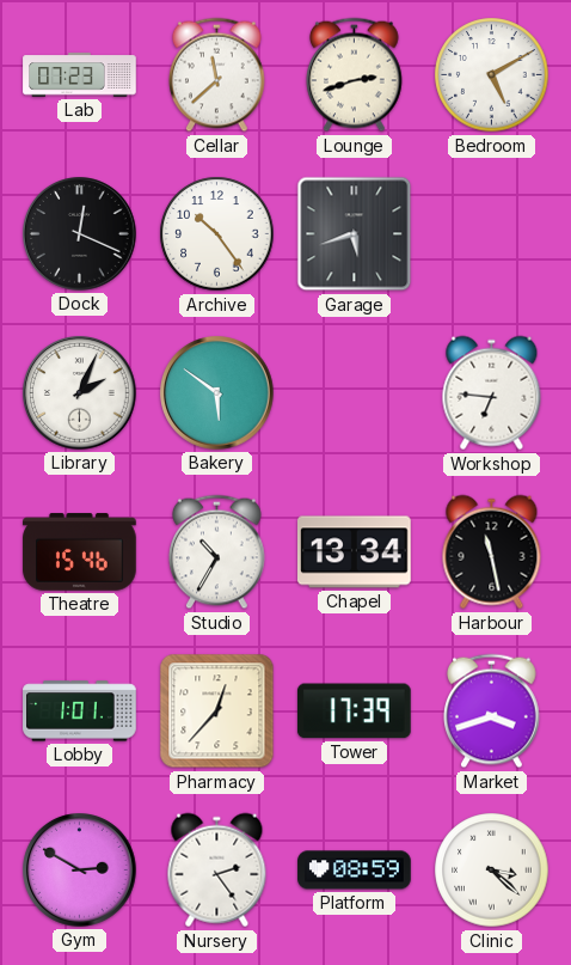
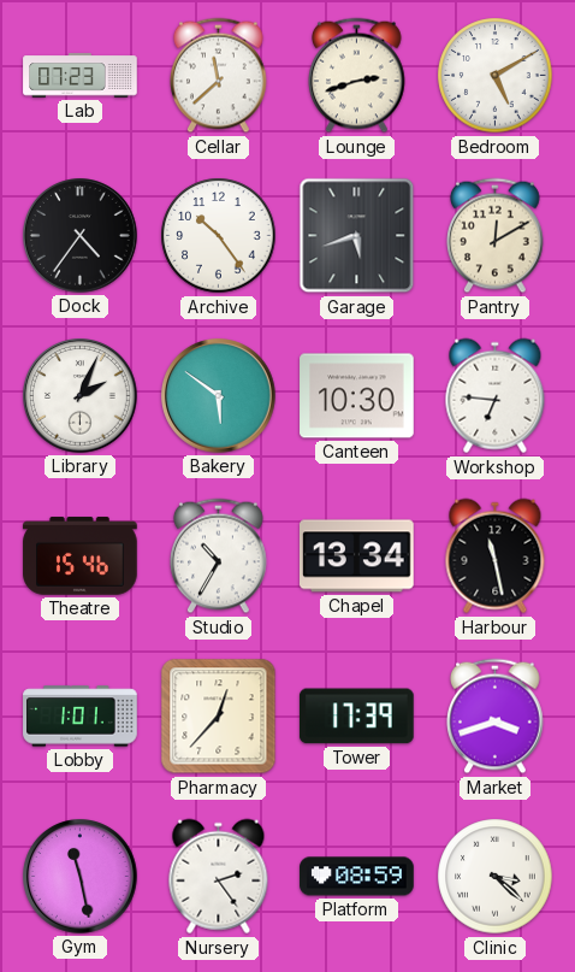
Dock: 12:19 -> 4:36
Pantry: none -> 12:10
Canteen: none -> 10:30
Gym: 2:50 -> 11:28
